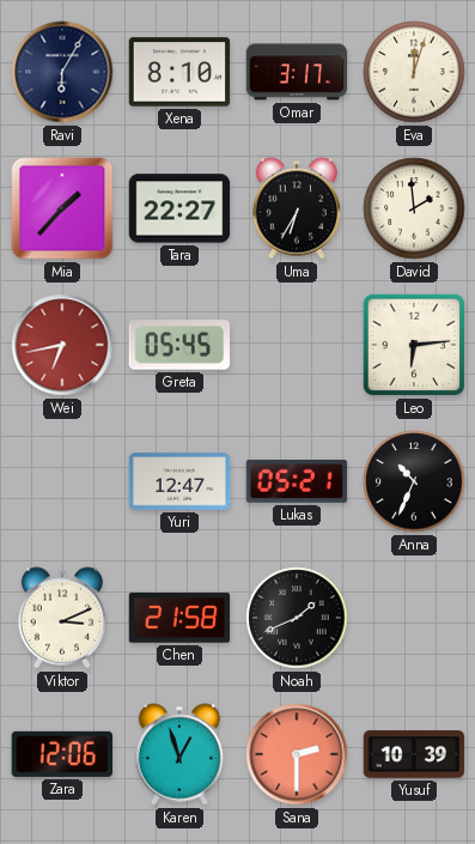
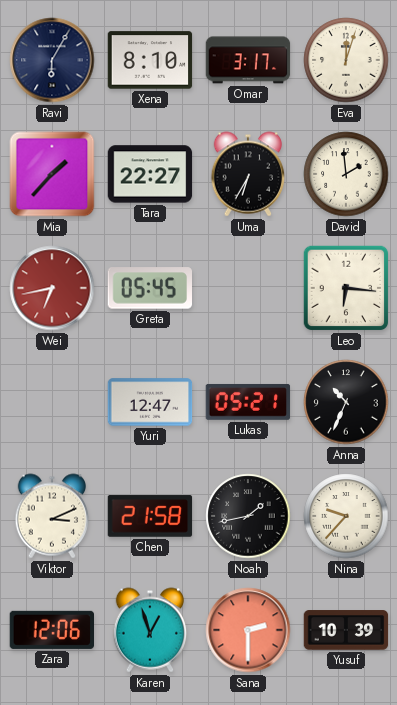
Leo: 6:14 -> 6:16
Noah: 1:41 -> 1:43
Nina: none -> 9:37
